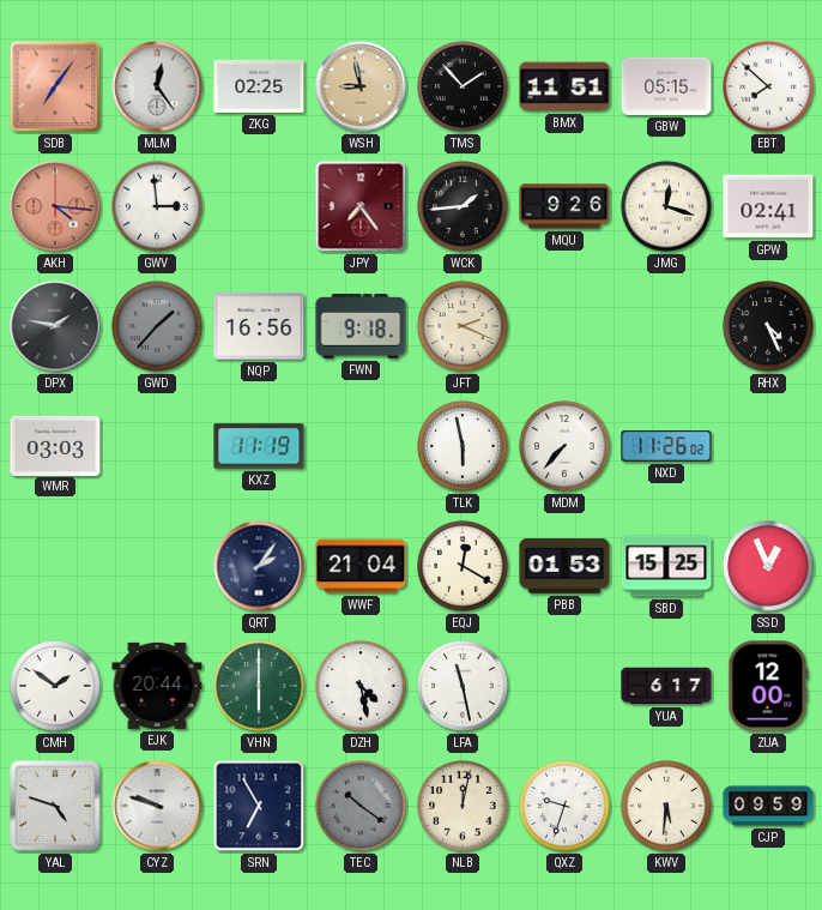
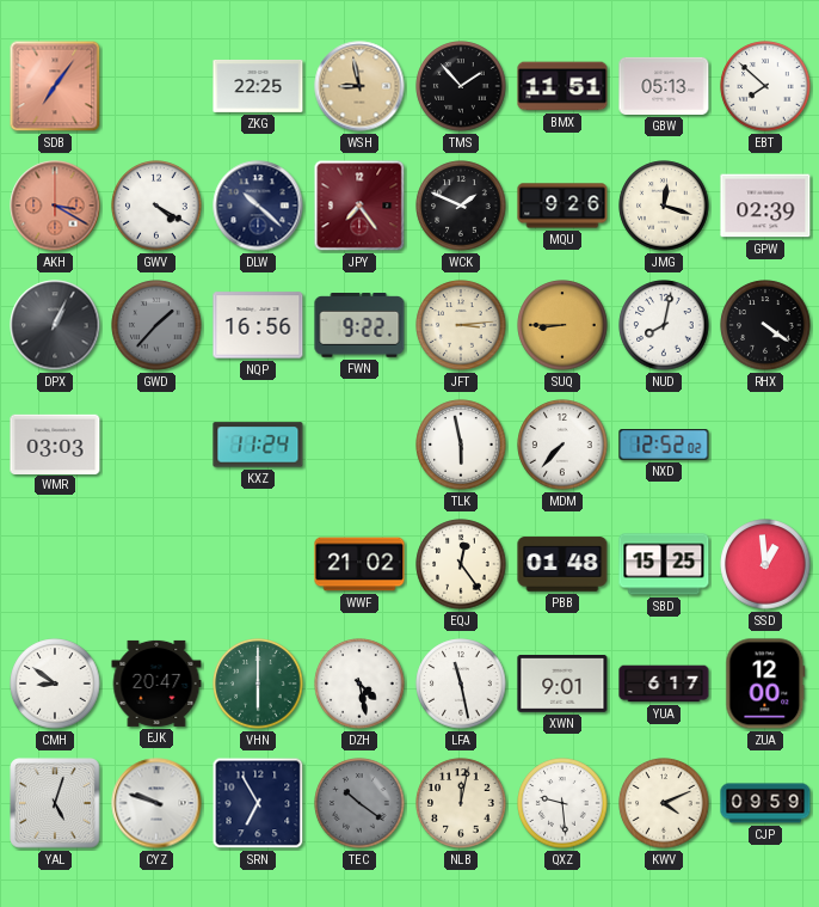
MLM: 12:24 -> none
ZKG: 02:25 -> 22:25
GBW: 05:15 -> 05:13
AKH: 4:16 -> 3:20
GWV: 2:59 -> 4:20
DLW: none -> 10:22
WCK: 1:44 -> 1:49
GPW: 02:41 -> 02:39
DPX: 1:47 -> 1:04
FWN: 9:18 -> 9:22
JFT: 2:19 -> 3:14
SUQ: none -> 8:45
NUD: none -> 8:02
RHX: 4:26 -> 4:21
KXZ: 11:19 -> 11:24
NXD: 11:26 -> 12:52
QRT: 2:06 -> none
WWF: 21:04 -> 21:02
EQJ: 12:20 -> 12:24
PBB: 01:53 -> 01:48
SSD: 12:56 -> 12:59
CMH: 1:51 -> 8:51
EJK: 20:44 -> 20:47
XWN: none -> 9:01
YAL: 4:48 -> 5:03
QXZ: 9:33 -> 9:29
KWV: 5:31 -> 4:11
